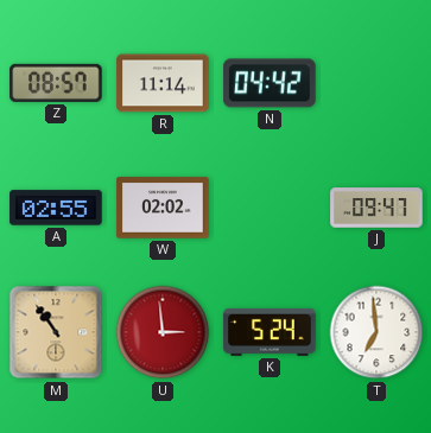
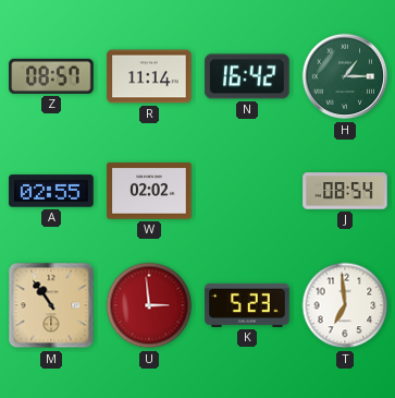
N: 04:42 -> 16:42
H: none -> 1:15
J: 09:47 -> 08:54
K: 5:24 -> 5:23
